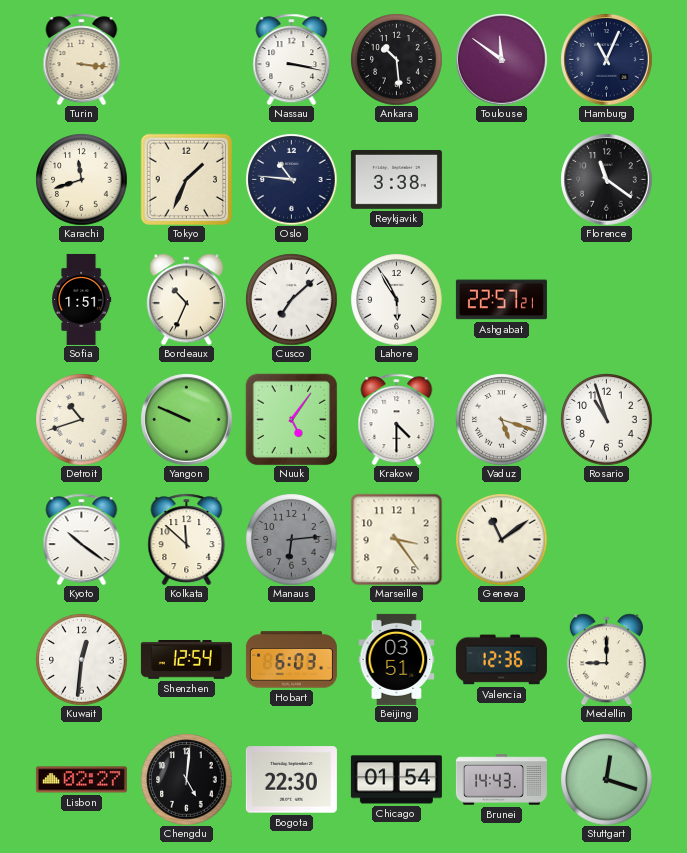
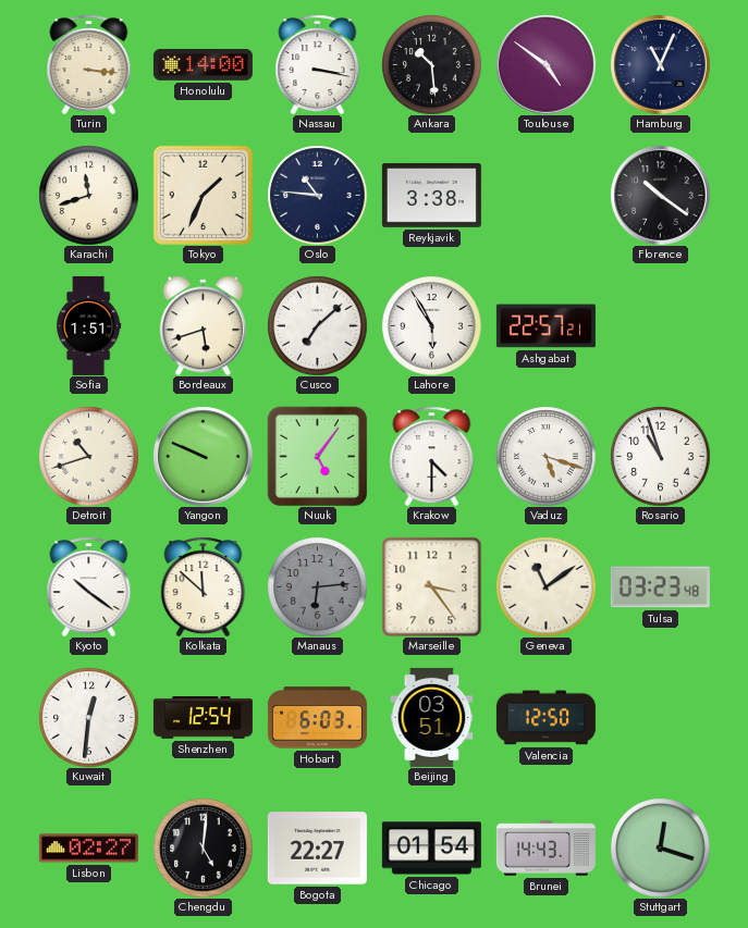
Honolulu: none -> 14:00
Toulouse: 11:51 -> 4:51
Florence: 11:21 -> 10:21
Bordeaux: 10:34 -> 5:42
Tulsa: none -> 03:23
Valencia: 12:36 -> 12:50
Medellin: 9:00 -> none
Bogota: 22:30 -> 22:27
